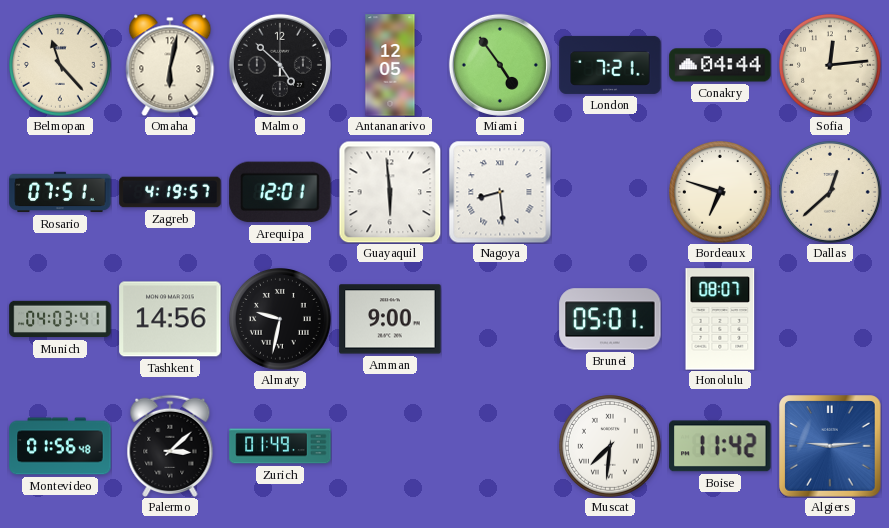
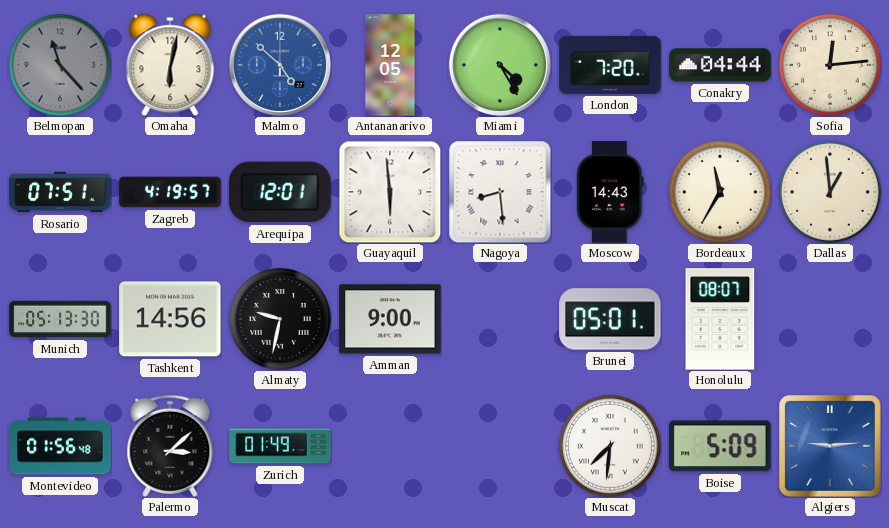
Belmopan dial: cream -> grey
Malmo dial: black -> blue
Miami: 4:54 -> 4:25
London: 7:21 -> 7:20
Moscow: none -> 14:43
Bordeaux: 6:48 -> 11:35
Dallas: 12:38 -> 12:59
Munich: 04:03 -> 05:13
Boise: 11:42 -> 5:09
